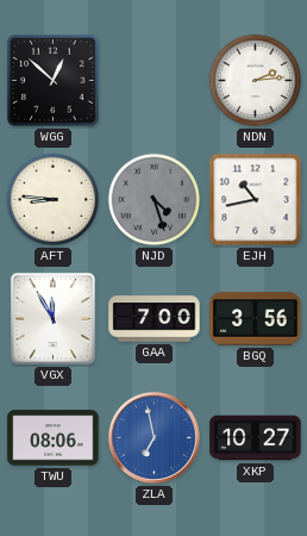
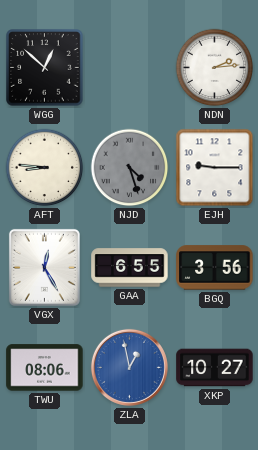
EJH: 10:43 -> 9:15
VGX: 11:55 -> 12:25
GAA: 7:00 -> 6:55
ZLA: 6:58 -> 12:58
